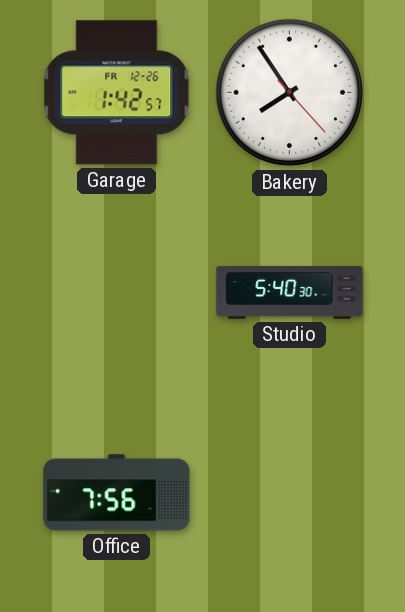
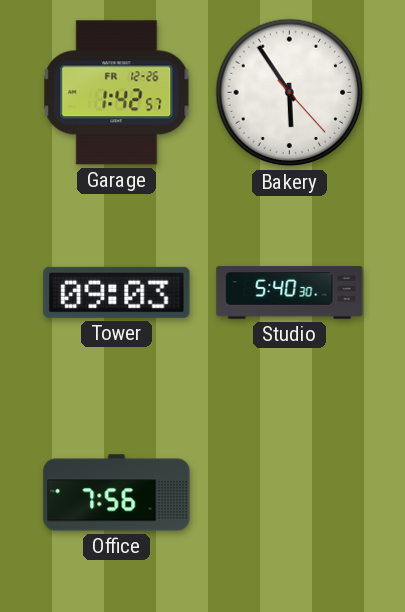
Bakery: 7:54 -> 5:54
Tower: none -> 09:03
